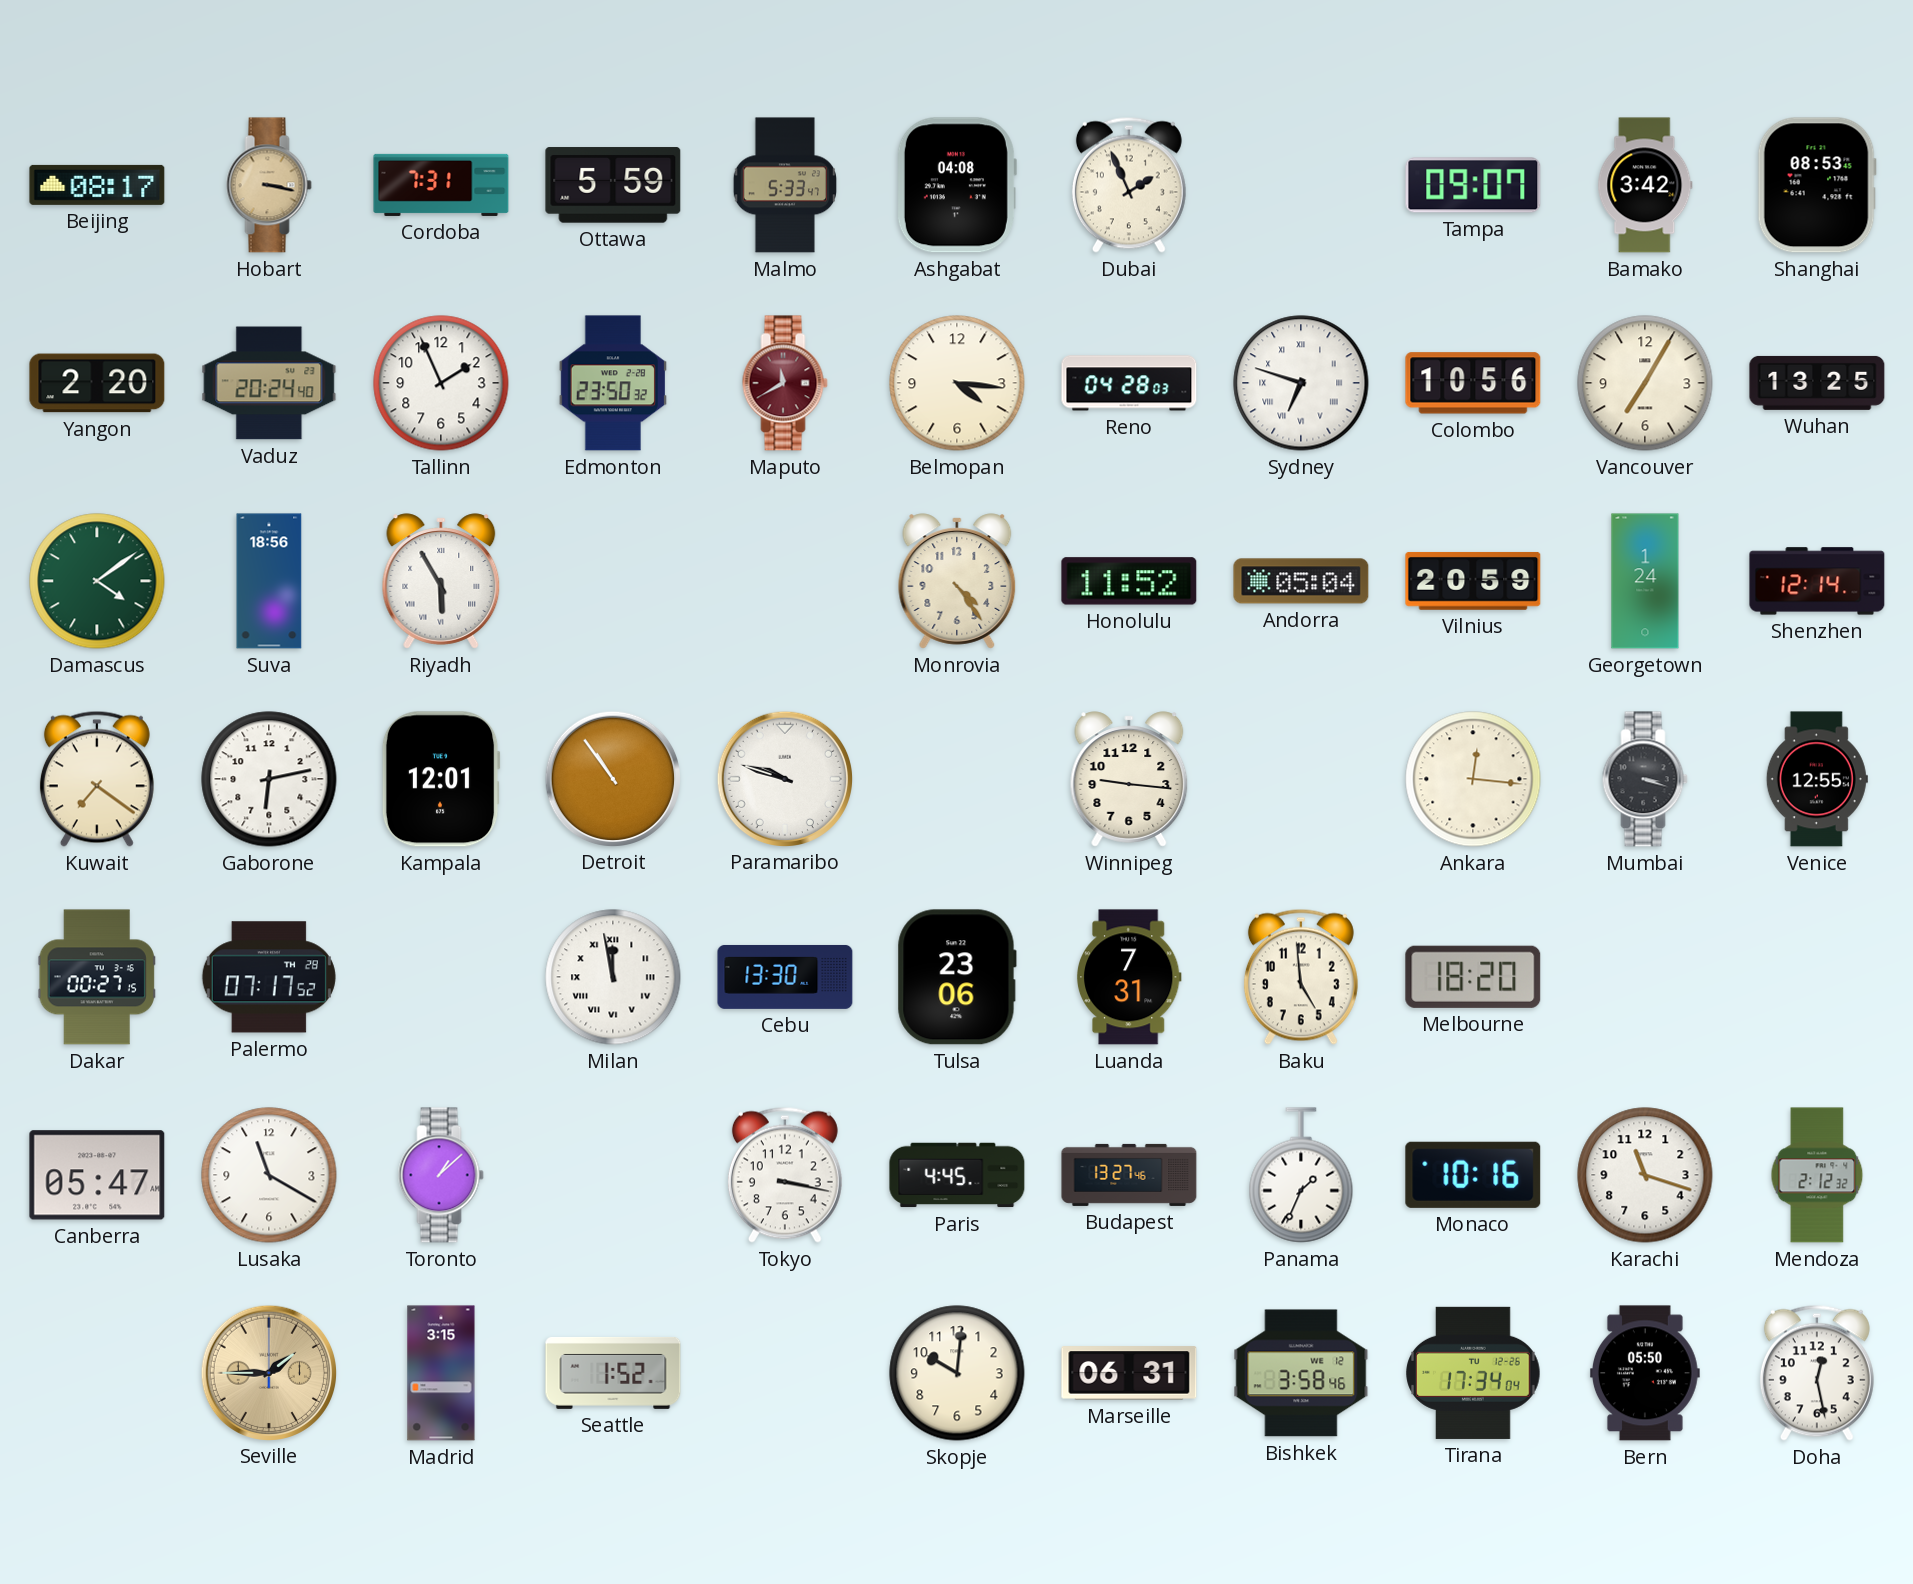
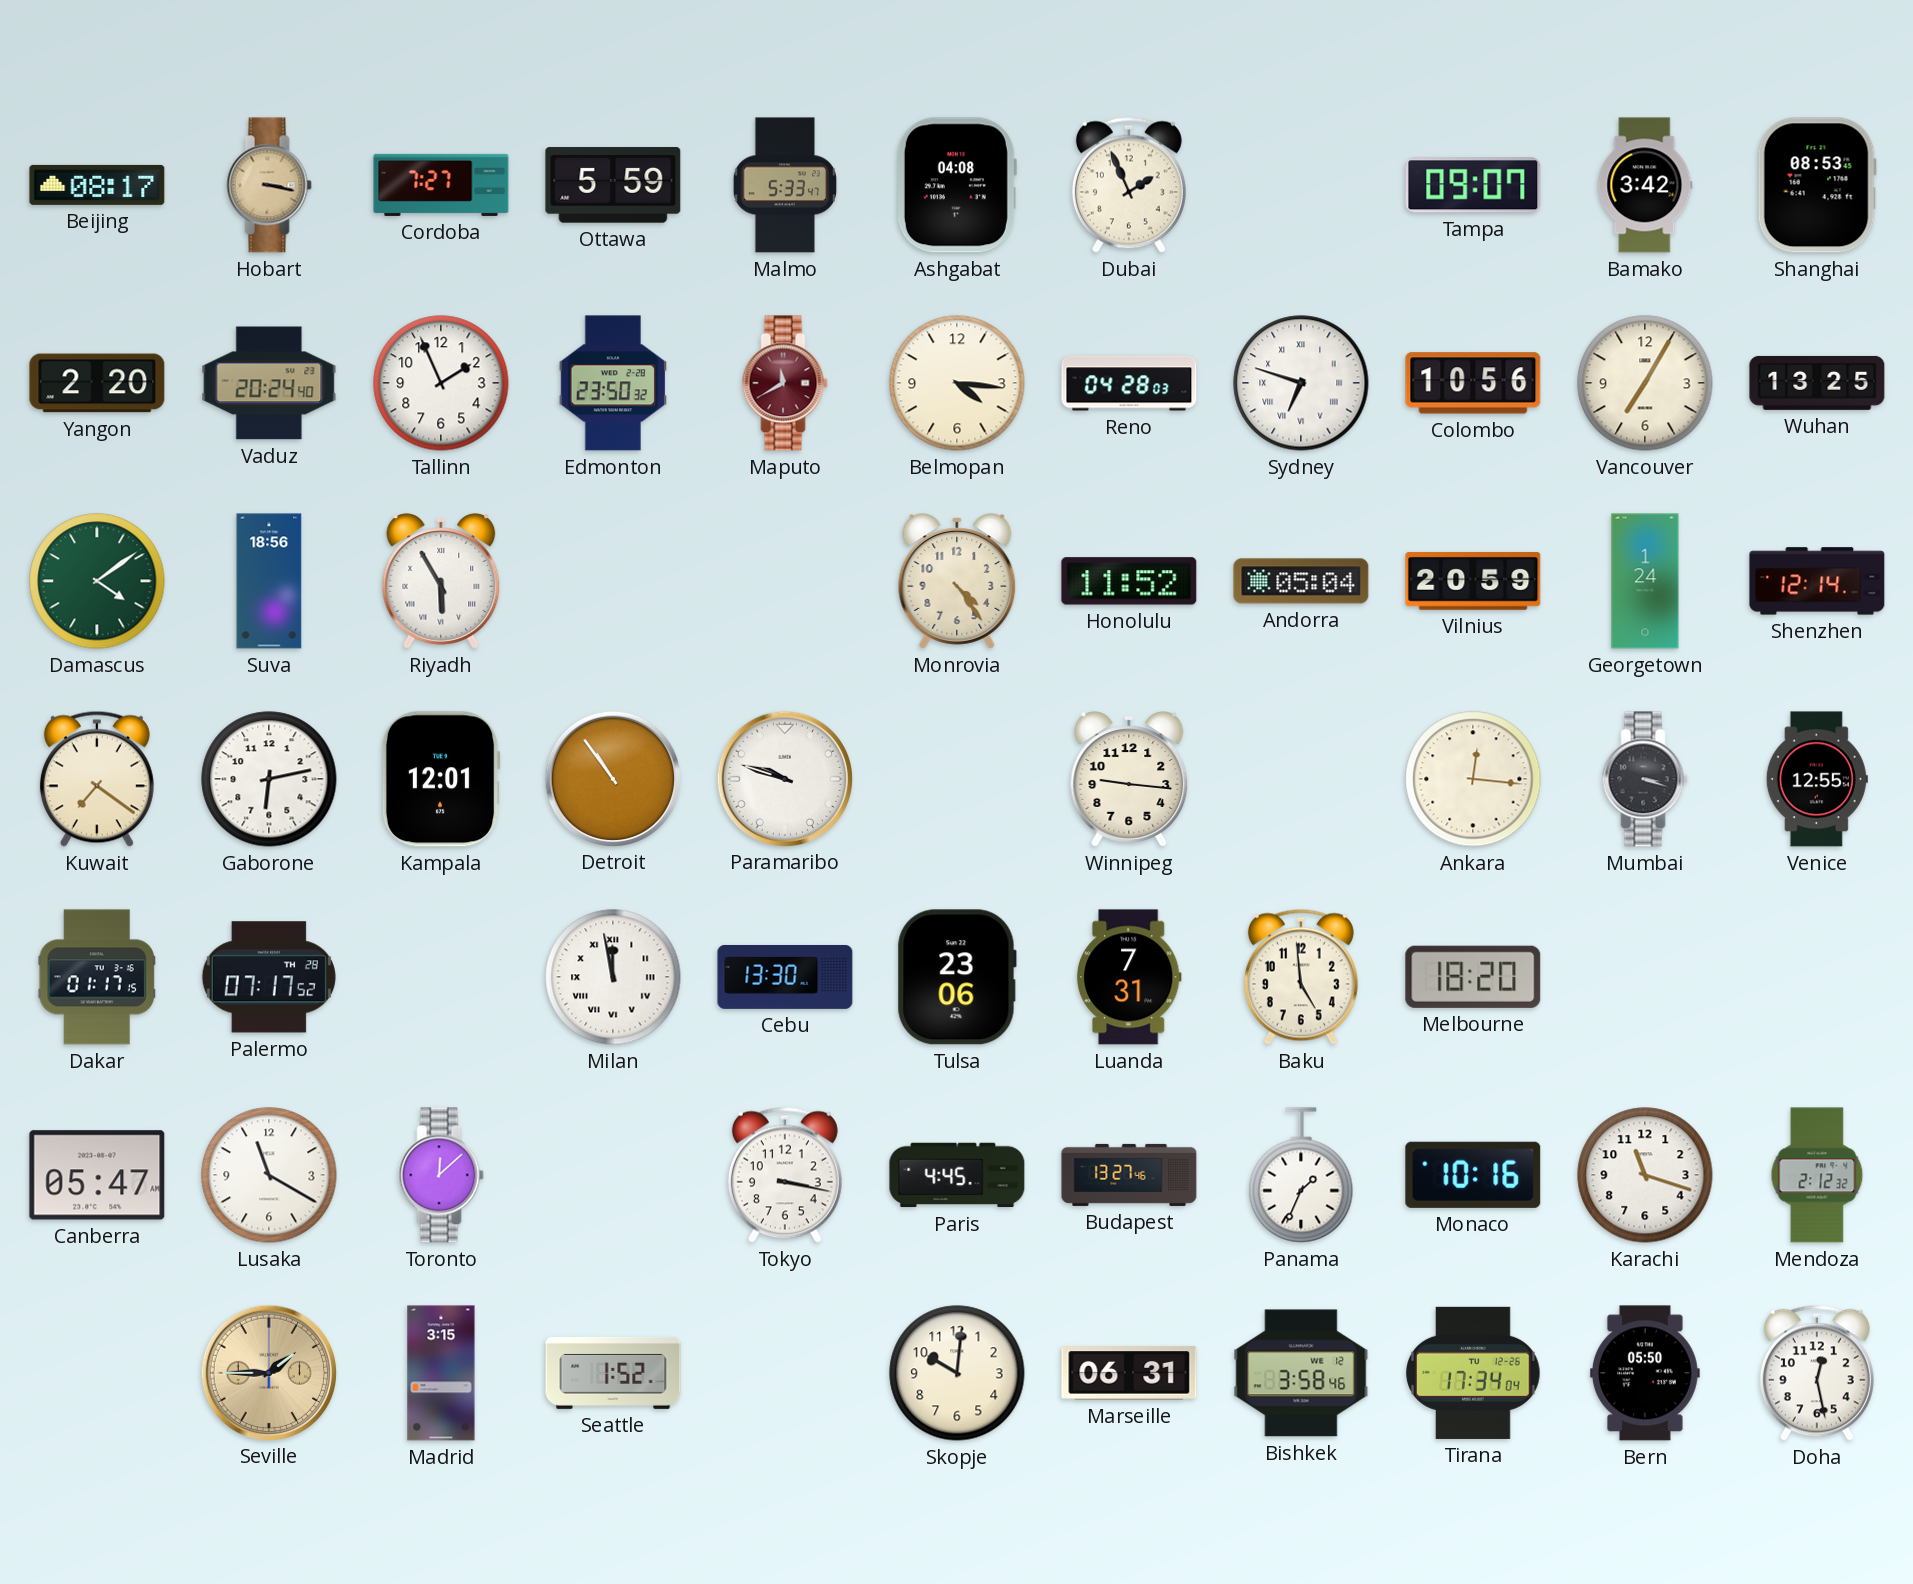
Cordoba: 7:31 -> 7:27
Dakar: 00:27 -> 01:17
Toronto: 1:08 -> 12:08
